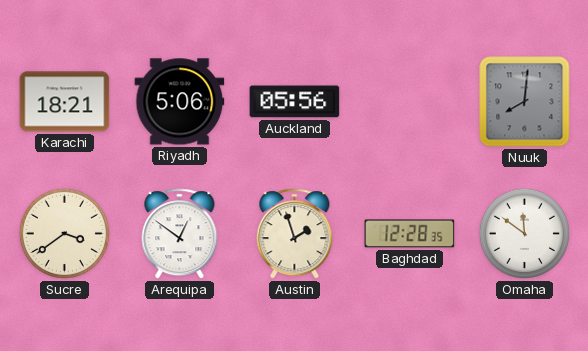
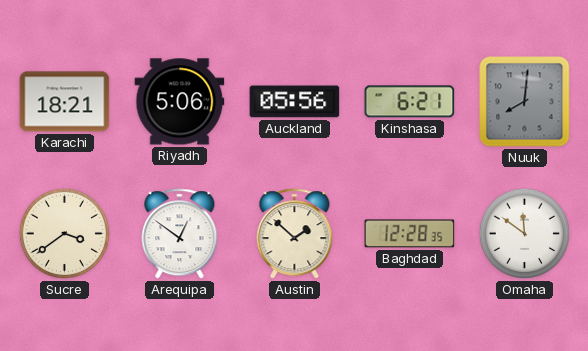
Kinshasa: none -> 6:21
Austin: 1:57 -> 1:52
